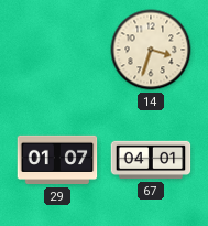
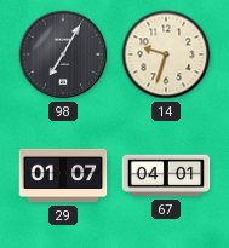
98: none -> 7:05
14: 3:33 -> 9:33
